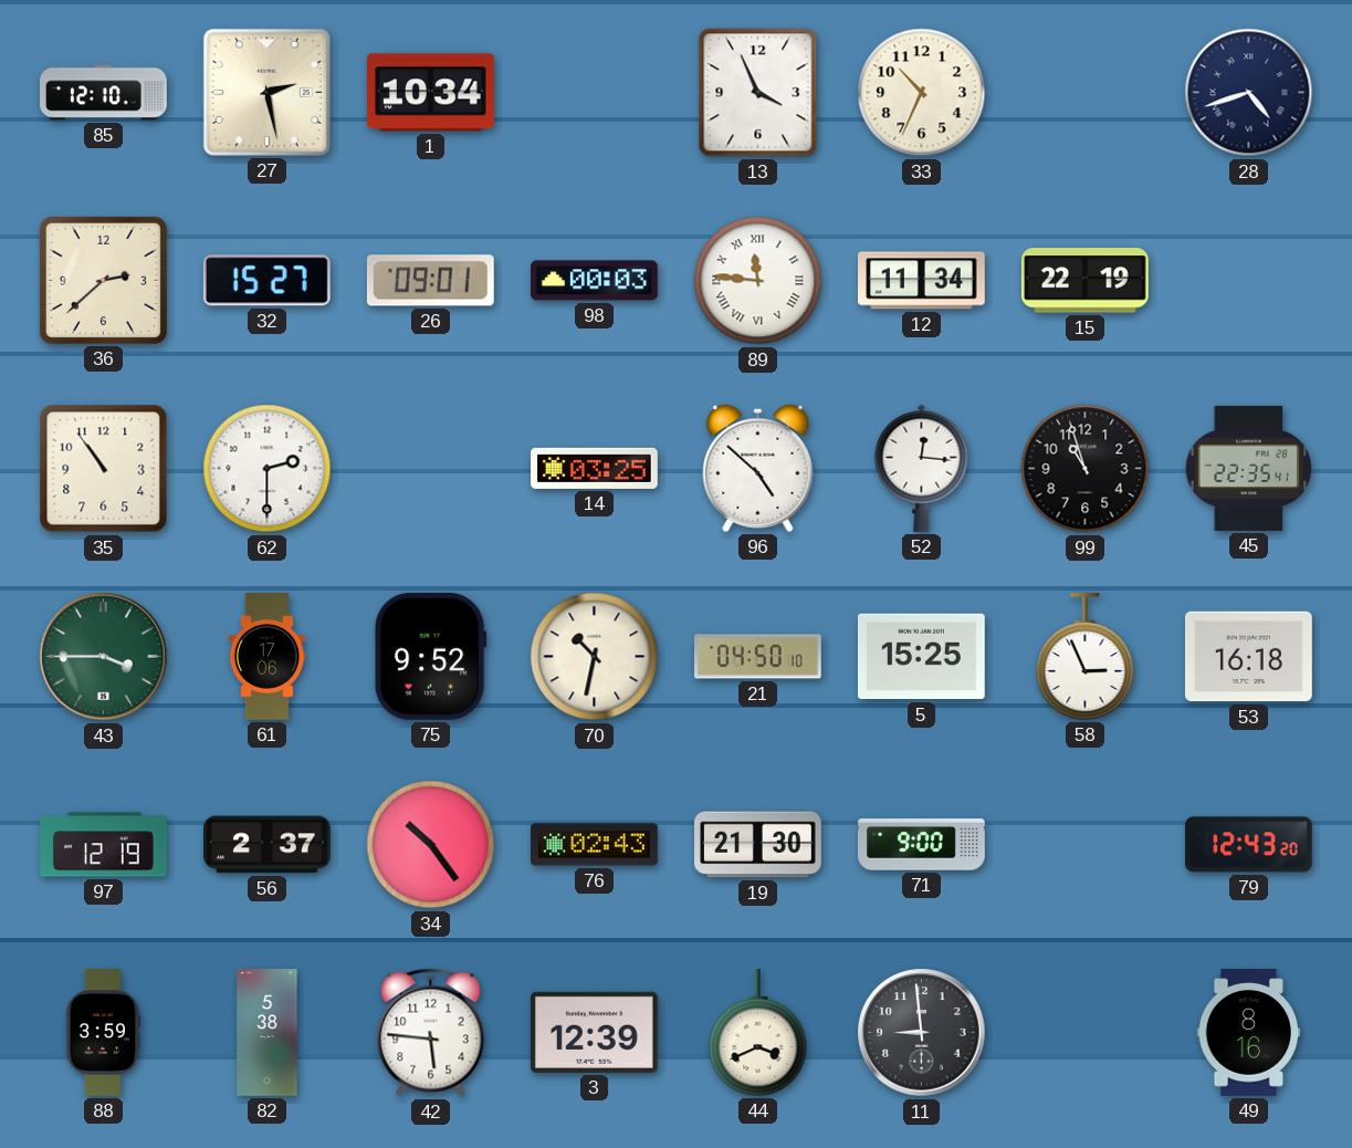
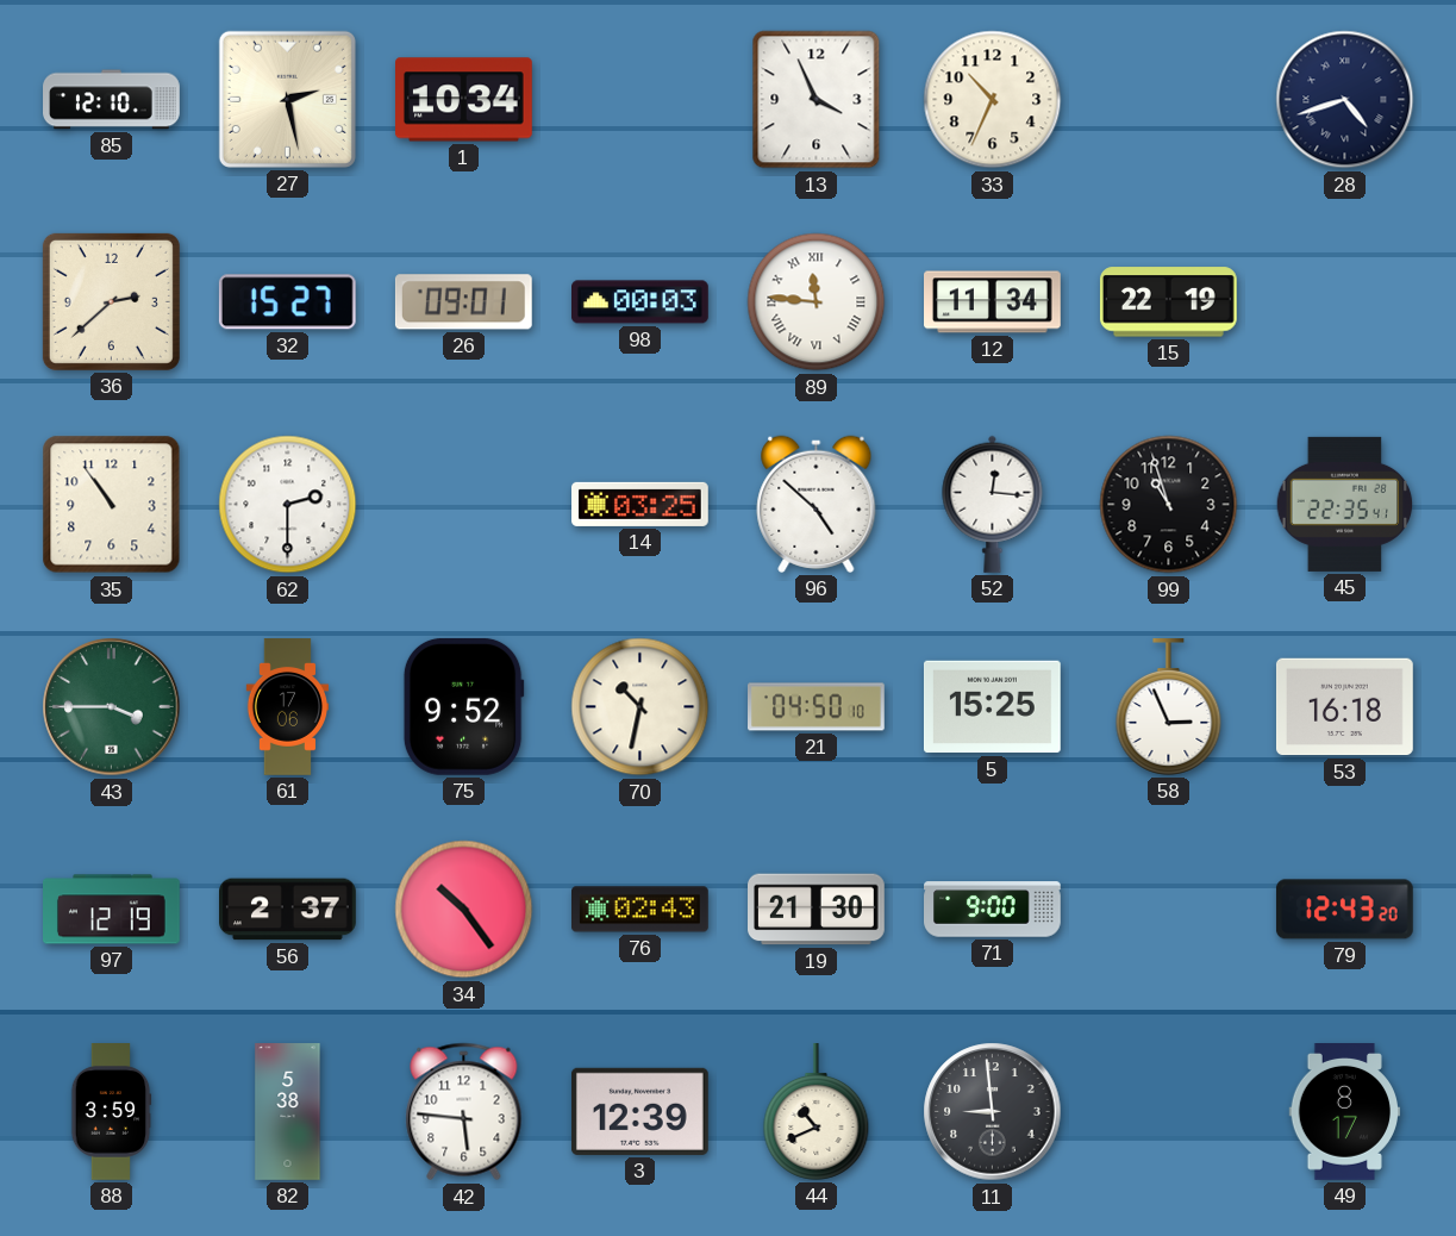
44: 3:41 -> 10:41
49: 8:16 -> 8:17
